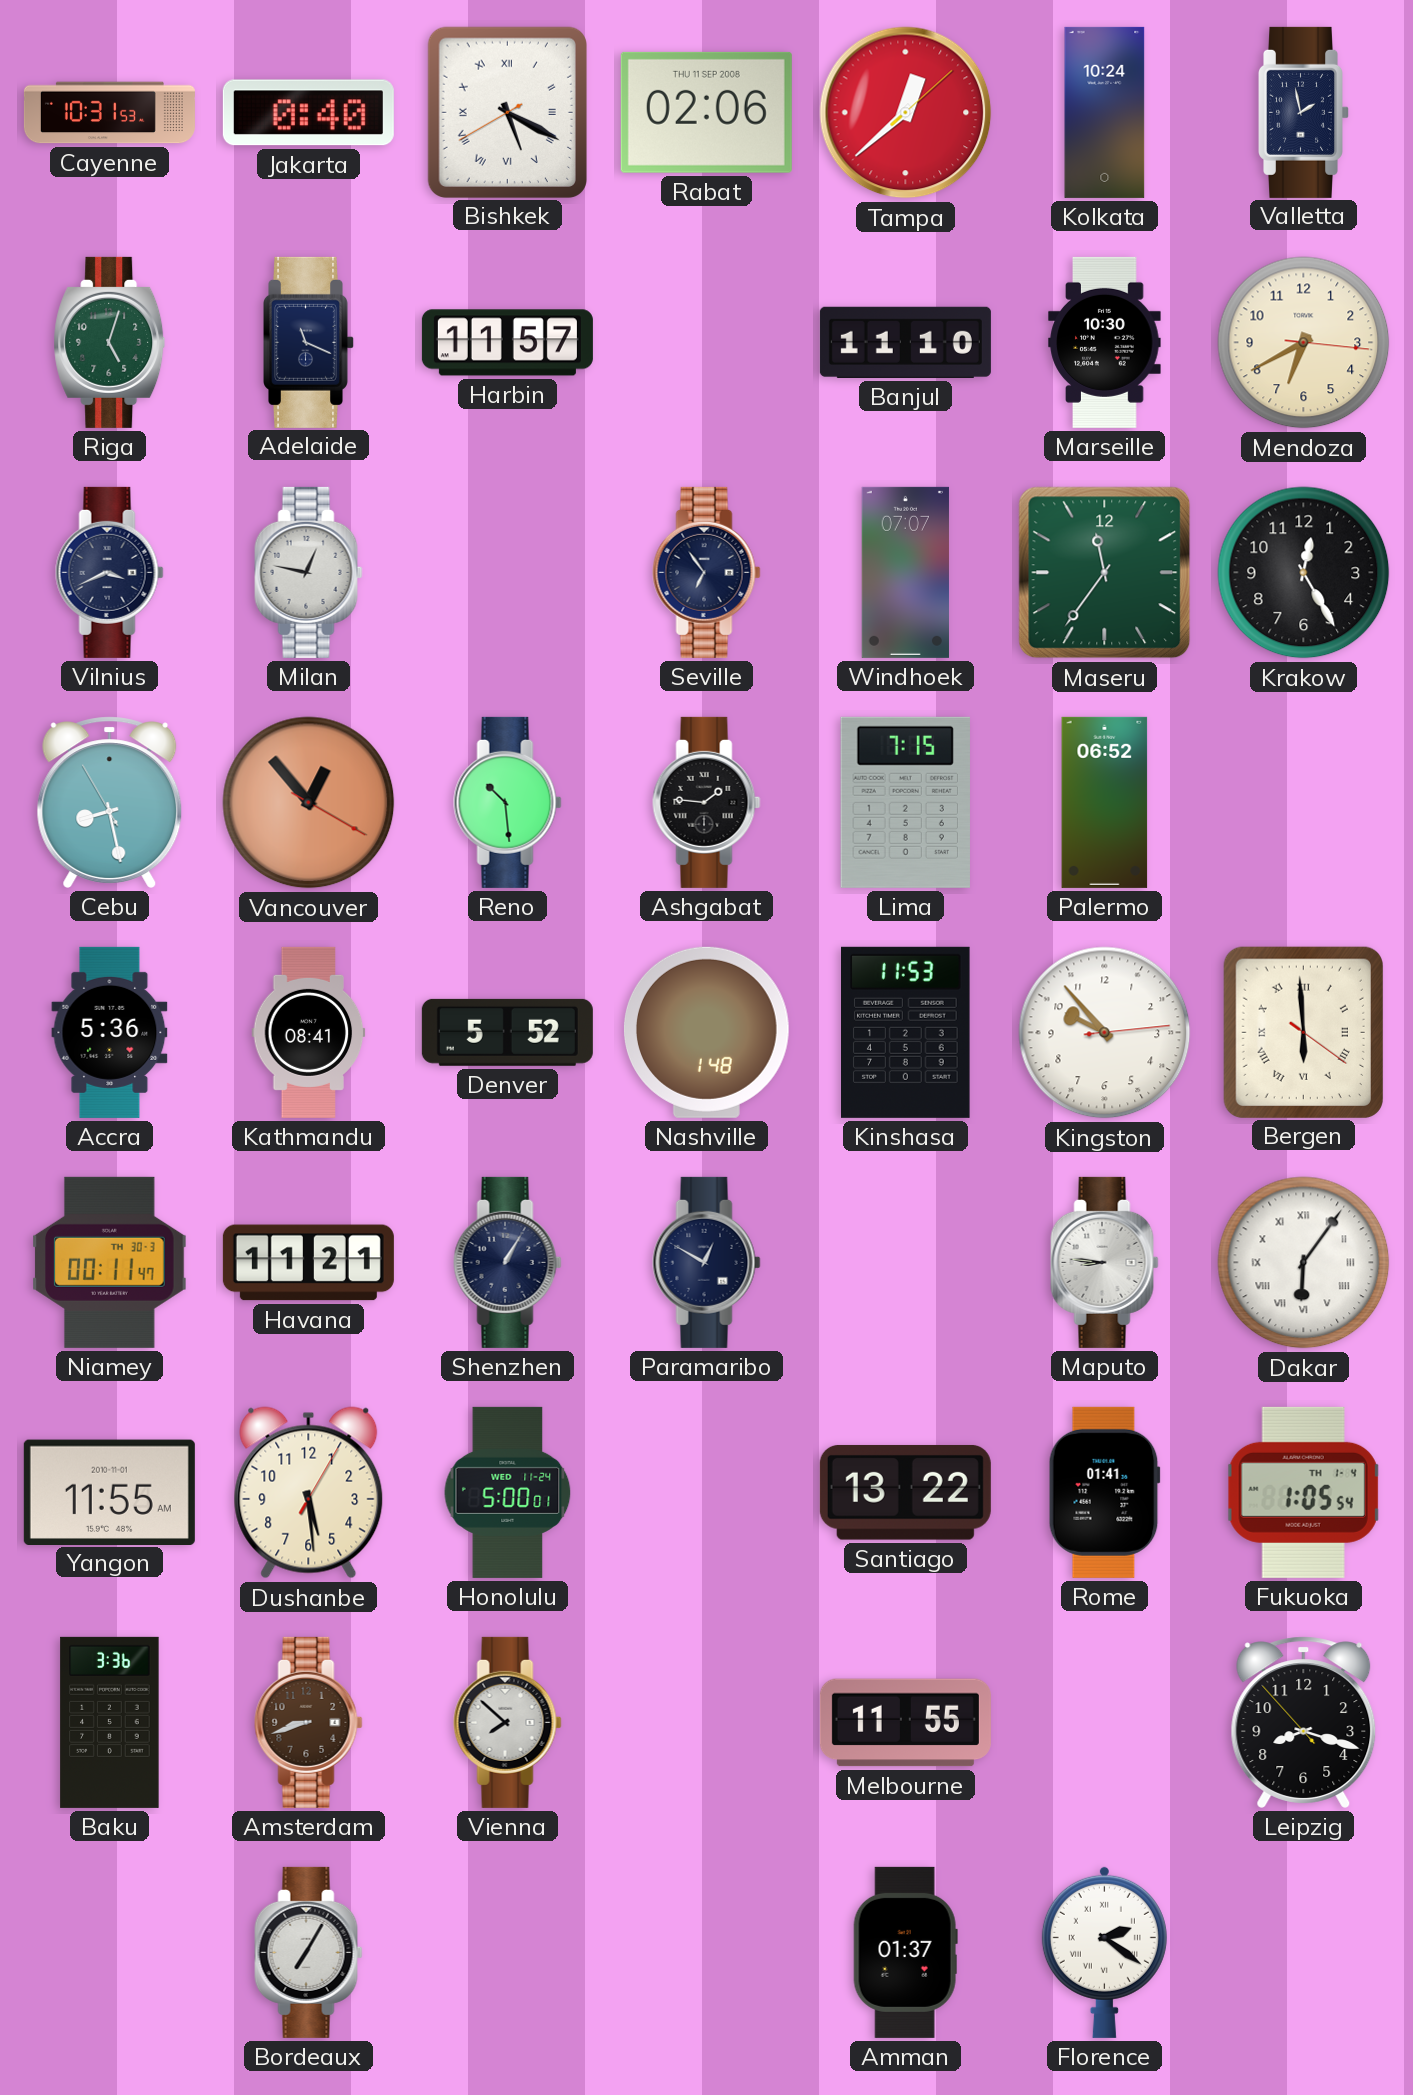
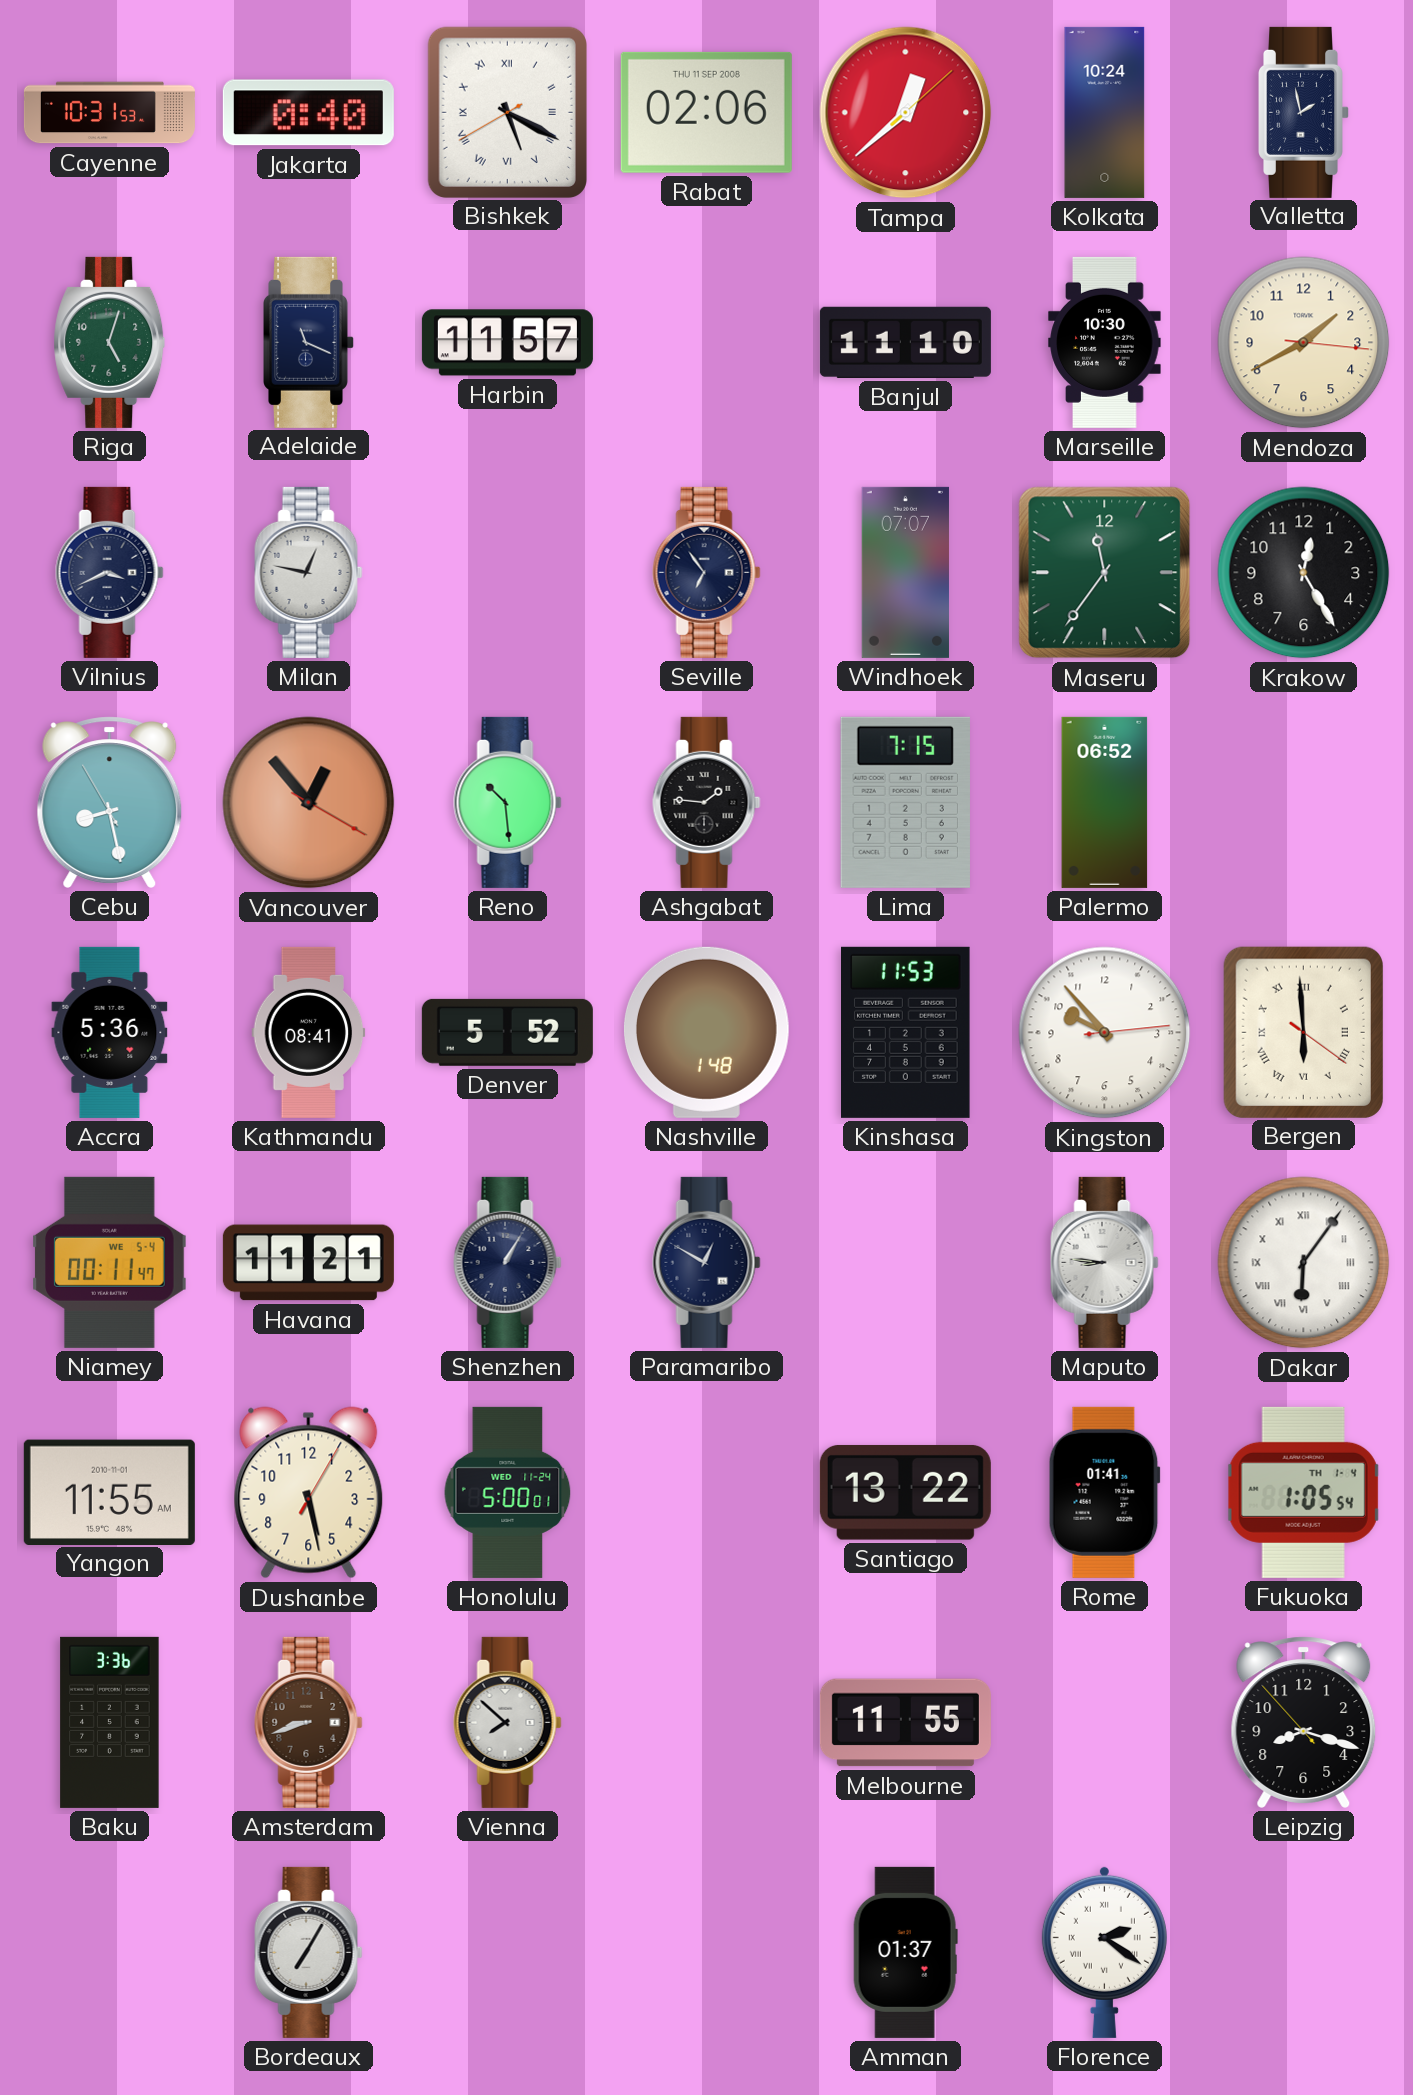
Mendoza: 6:40 -> 1:40
Niamey date: TH 30-3 -> WE 5-4
Dushanbe: 5:29 -> 5:28
